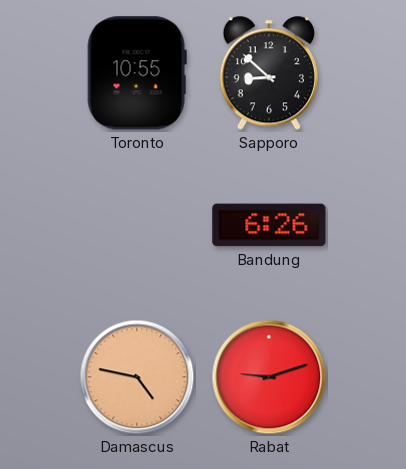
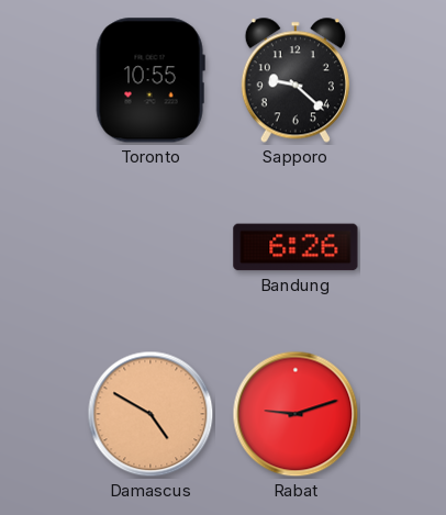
Sapporo: 8:52 -> 9:22
Damascus: 4:47 -> 4:50
